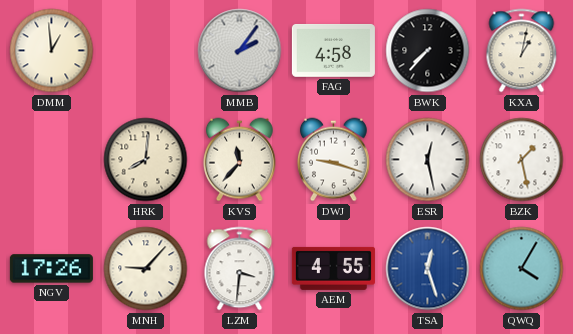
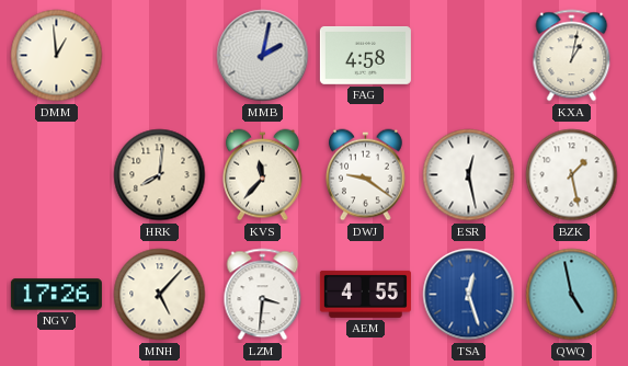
MMB: 2:06 -> 2:02
BWK: 7:37 -> none
DWJ: 9:18 -> 9:21
MNH: 9:07 -> 5:07
QWQ: 4:05 -> 4:58
